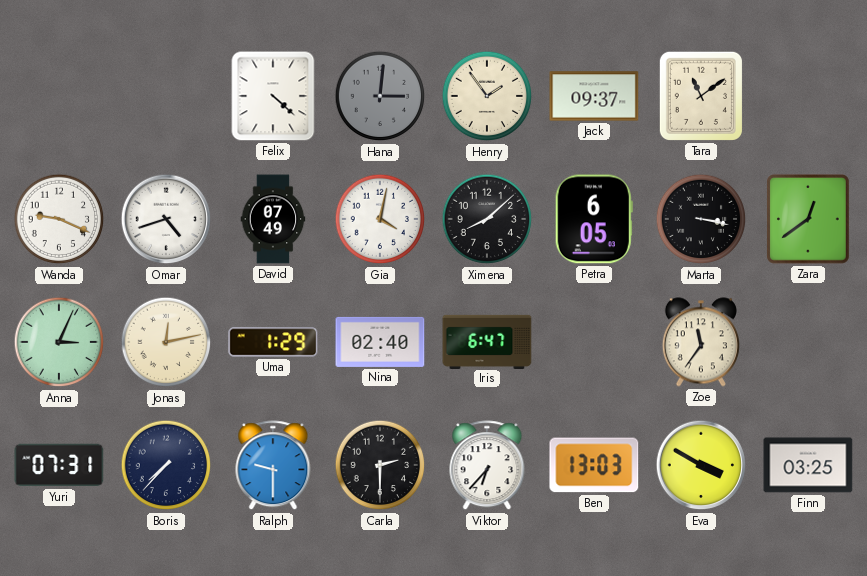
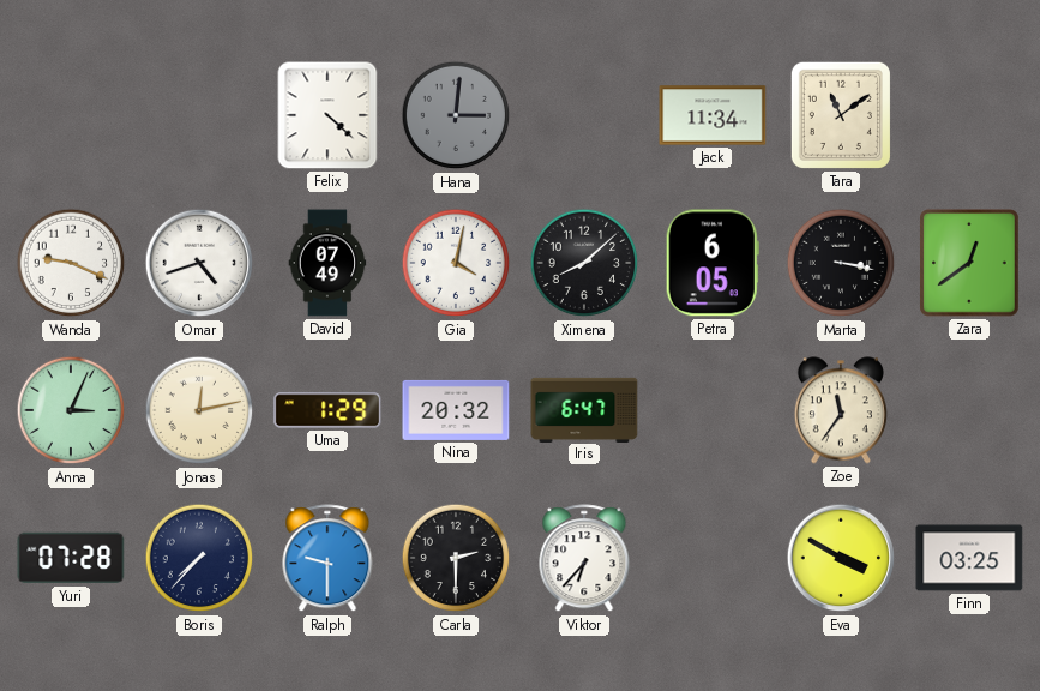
Henry: 1:54 -> none
Jack: 09:37 -> 11:34
Nina: 02:40 -> 20:32
Yuri: 07:31 -> 07:28
Ben: 13:03 -> none
